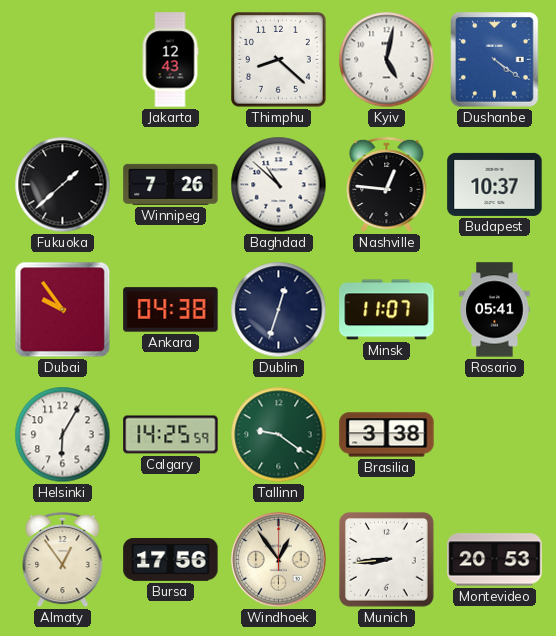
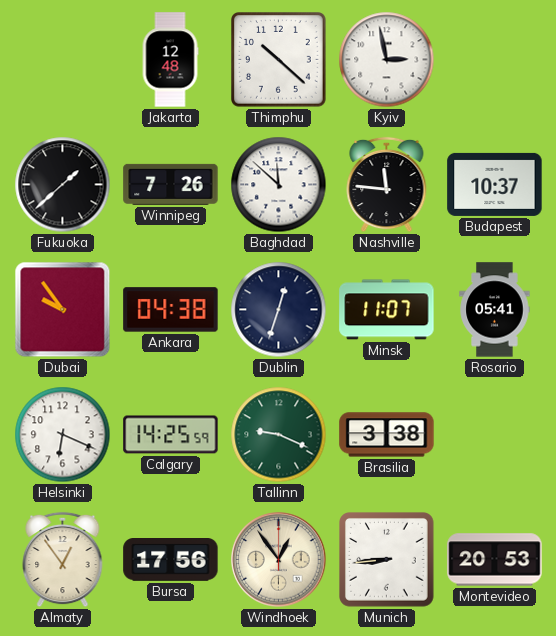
Jakarta: 12:43 -> 12:48
Thimphu: 8:22 -> 10:22
Kyiv: 5:02 -> 2:58
Dushanbe: 4:21 -> none
Baghdad: 10:52 -> 11:52
Nashville: 12:46 -> 11:46
Helsinki: 6:05 -> 6:19
Tallinn: 9:21 -> 9:19
